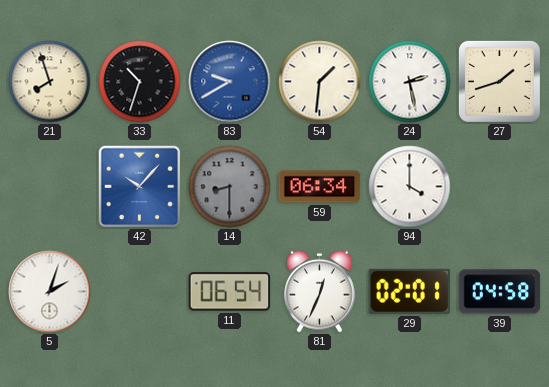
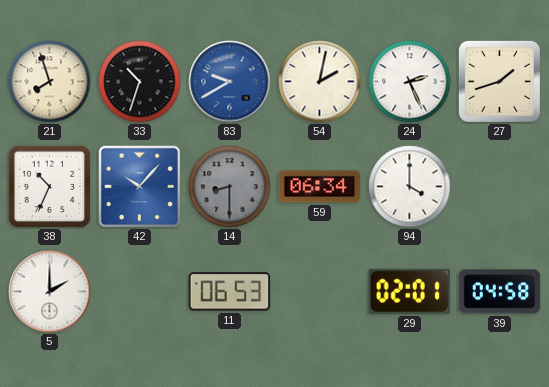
54: 1:31 -> 2:02
24: 2:28 -> 2:26
38: none -> 10:34
5: 2:03 -> 2:00
11: 06:54 -> 06:53
81: 12:34 -> none
